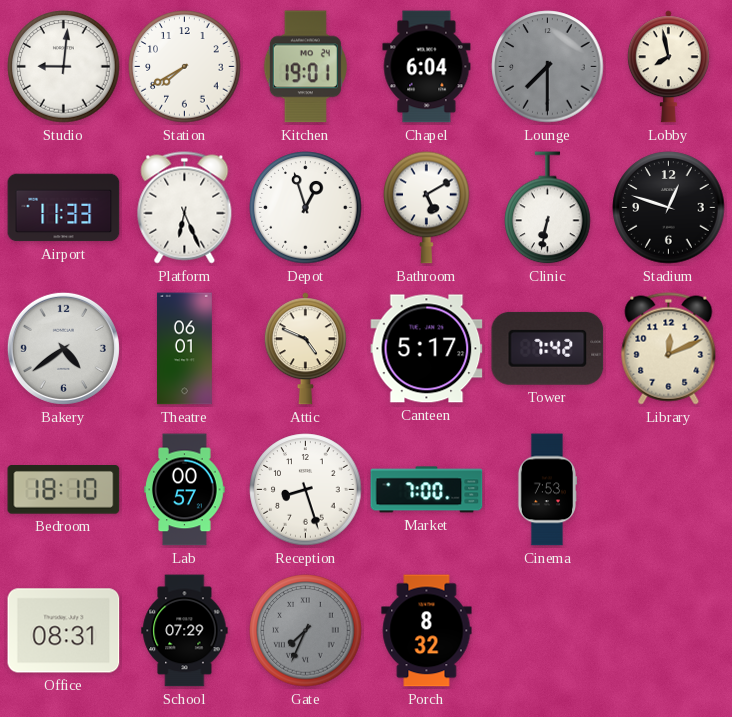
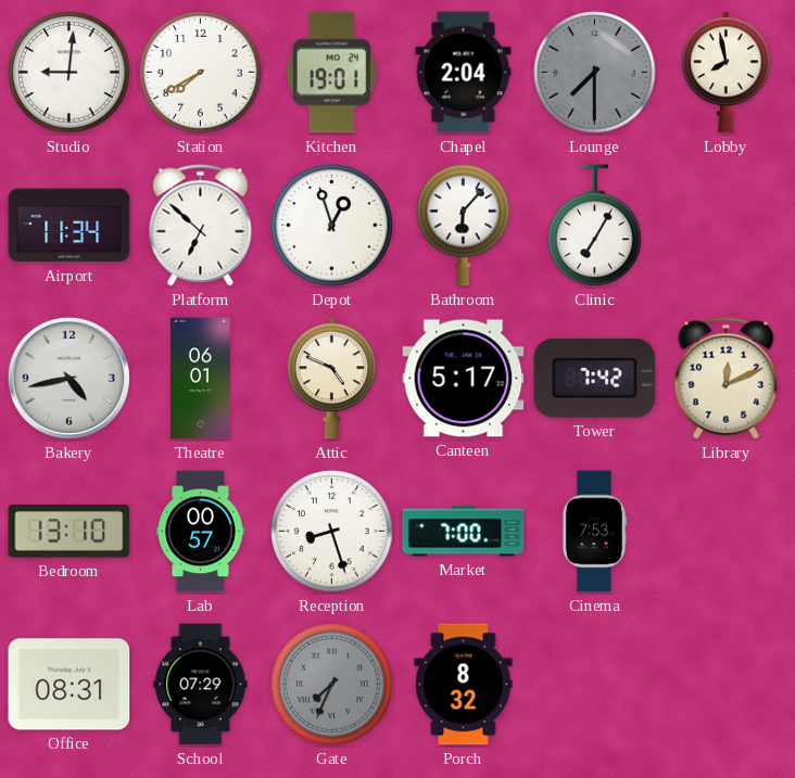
Chapel: 6:04 -> 2:04
Airport: 11:33 -> 11:34
Platform: 6:26 -> 6:52
Bathroom: 5:10 -> 6:07
Clinic: 6:32 -> 7:05
Stadium: 12:48 -> none
Bakery: 4:39 -> 4:43
Bedroom: 18:10 -> 13:10
